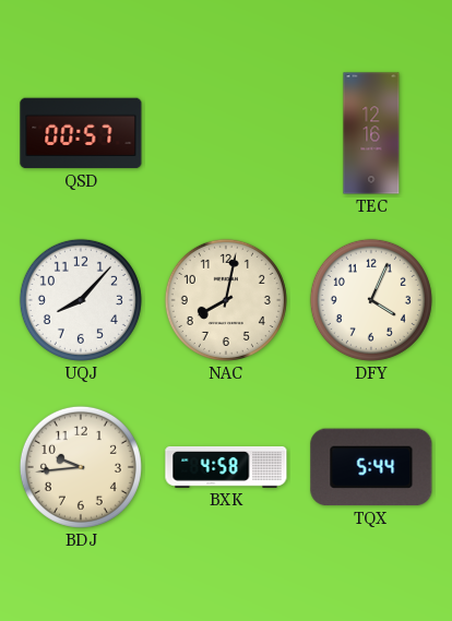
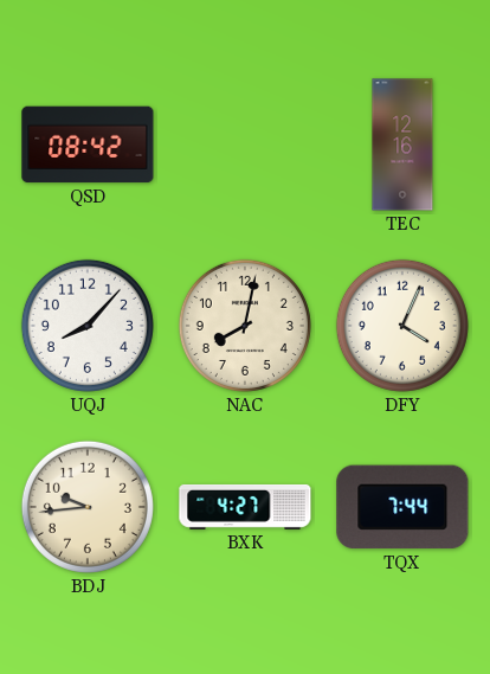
QSD: 00:57 -> 08:42
BXK: 4:58 -> 4:27
TQX: 5:44 -> 7:44
